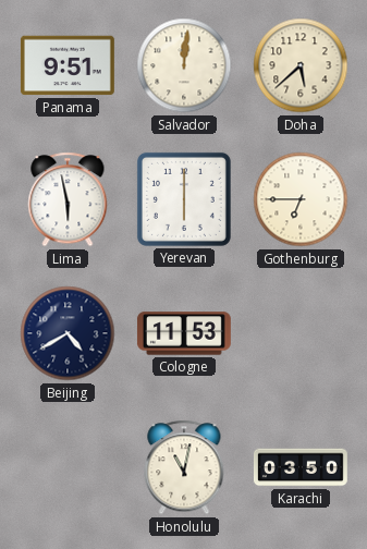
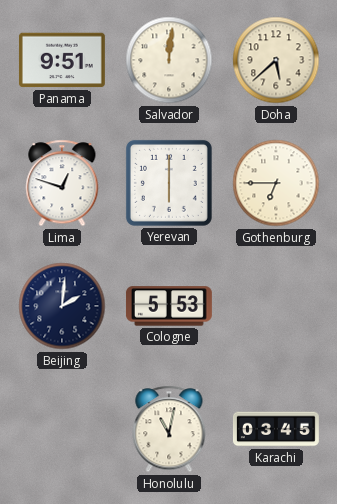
Lima: 5:58 -> 12:48
Beijing: 4:40 -> 2:01
Cologne: 11:53 -> 5:53
Karachi: 03:50 -> 03:45
